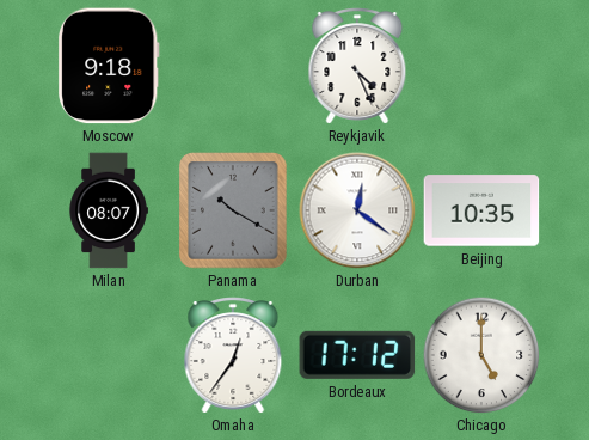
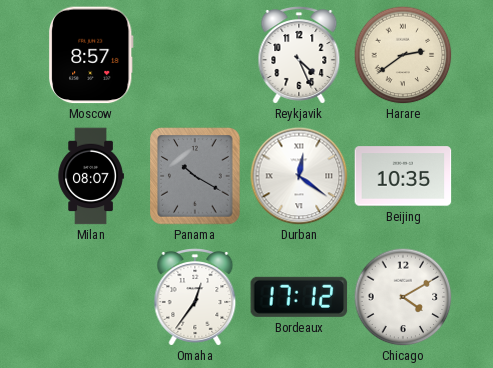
Moscow: 9:18 -> 8:57
Harare: none -> 2:39
Chicago: 5:00 -> 4:10
